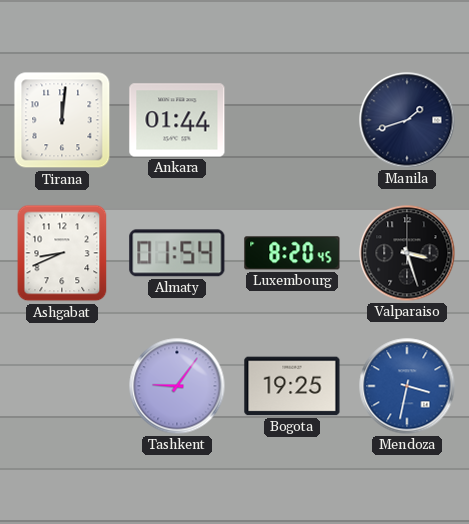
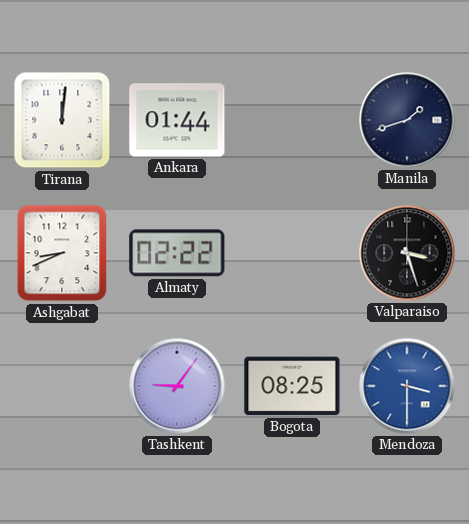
Almaty: 01:54 -> 02:22
Luxembourg: 8:20 -> none
Bogota: 19:25 -> 08:25
Mendoza: 3:32 -> 3:30
